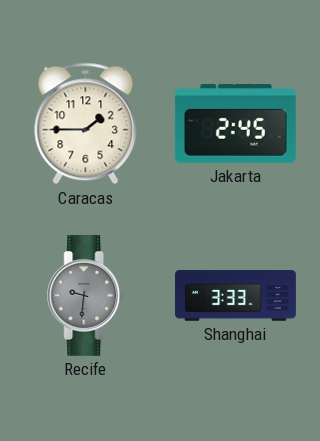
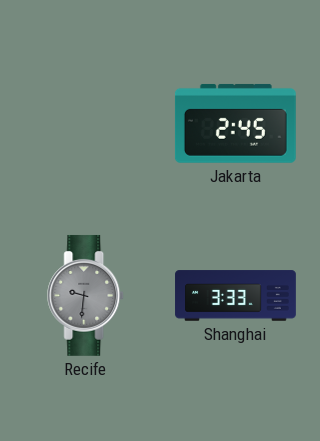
Caracas: 1:45 -> none
